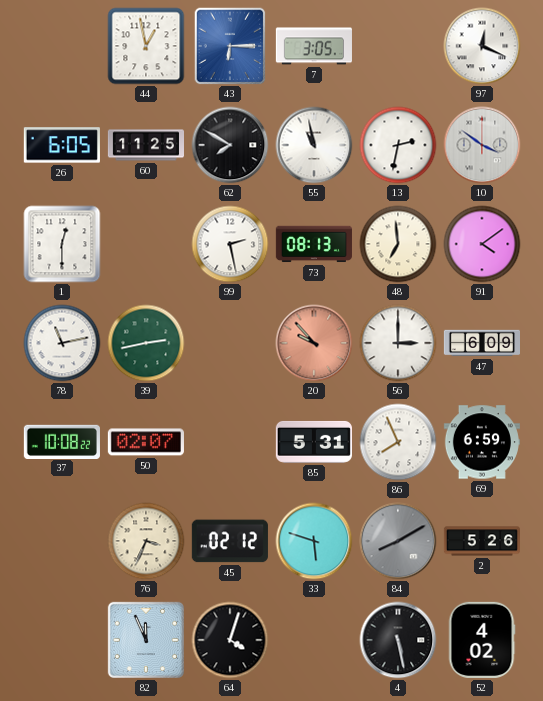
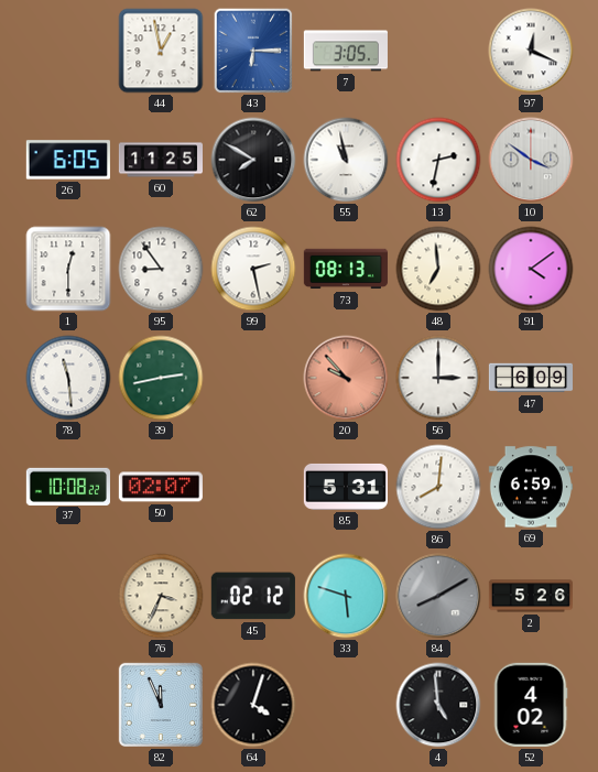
95: none -> 8:54
78: 11:13 -> 11:29
86: 7:56 -> 8:01
4: 5:28 -> 4:59
